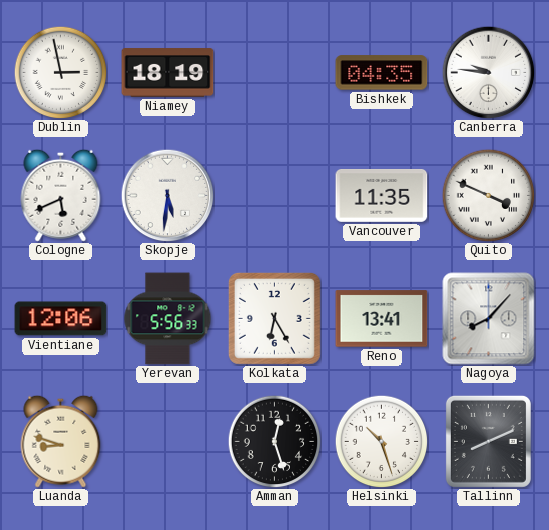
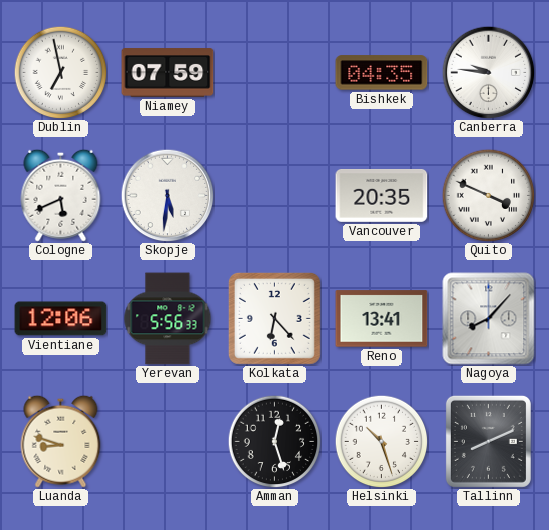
Dublin: 2:58 -> 6:58
Niamey: 18:19 -> 07:59
Vancouver: 11:35 -> 20:35
Kolkata: 6:25 -> 6:23
